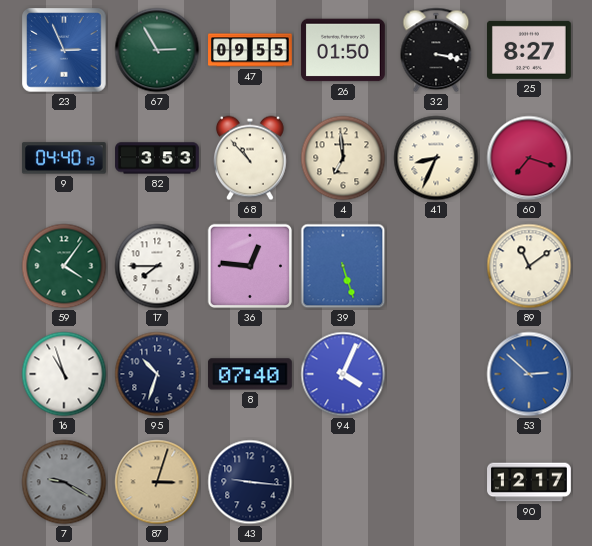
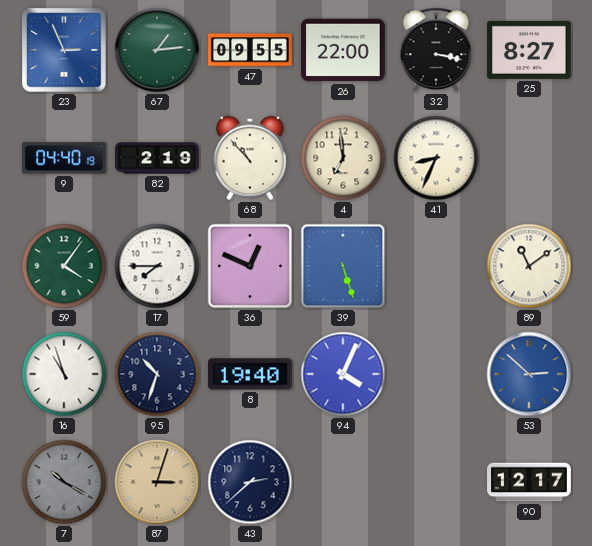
67: 2:55 -> 1:14
26: 01:50 -> 22:00
82: 3:53 -> 2:19
60: 7:18 -> none
36: 12:46 -> 12:49
8: 07:40 -> 19:40
7: 9:20 -> 10:20
43: 9:16 -> 2:38
